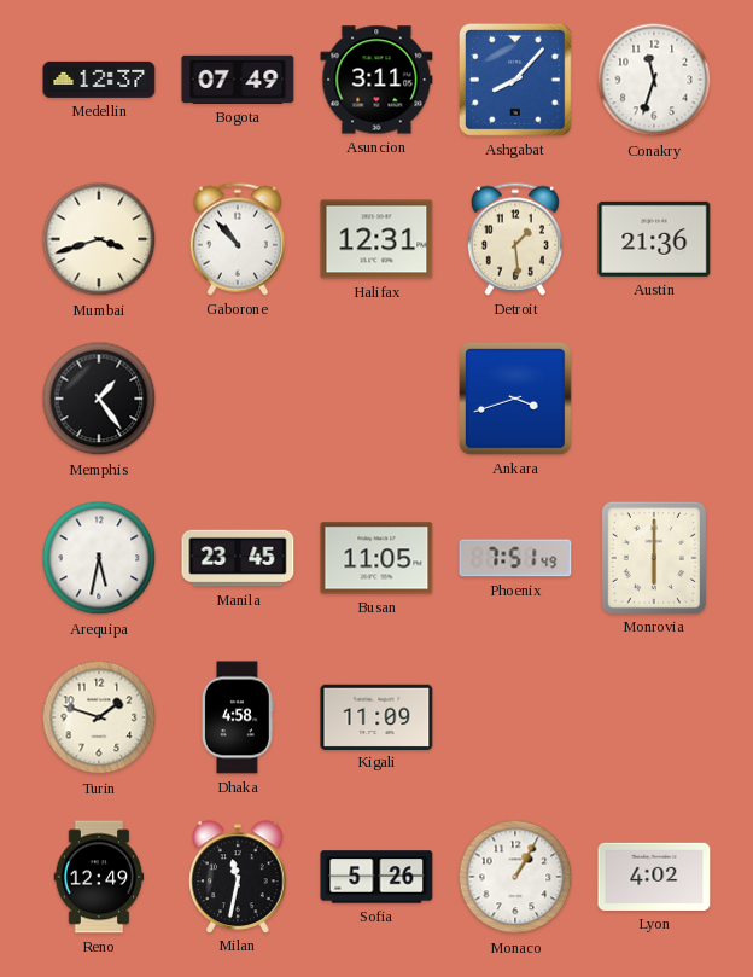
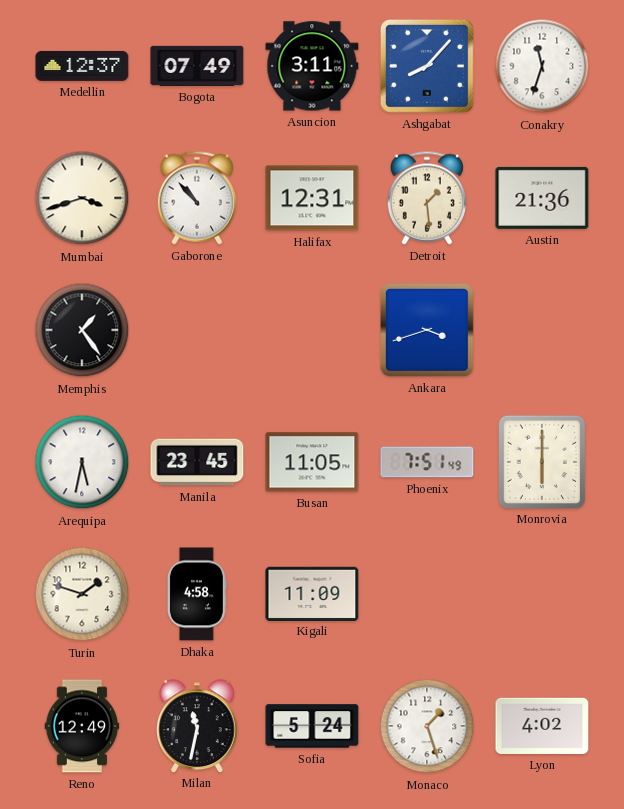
Sofia: 5:26 -> 5:24
Monaco: 1:05 -> 1:27
